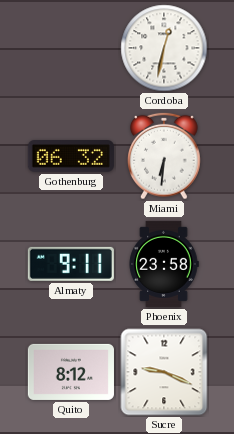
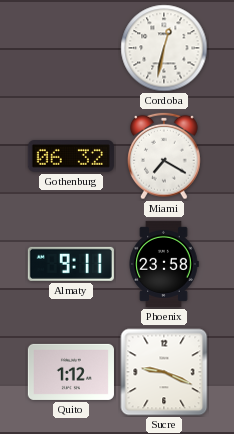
Miami: 6:31 -> 7:20
Quito: 8:12 -> 1:12
